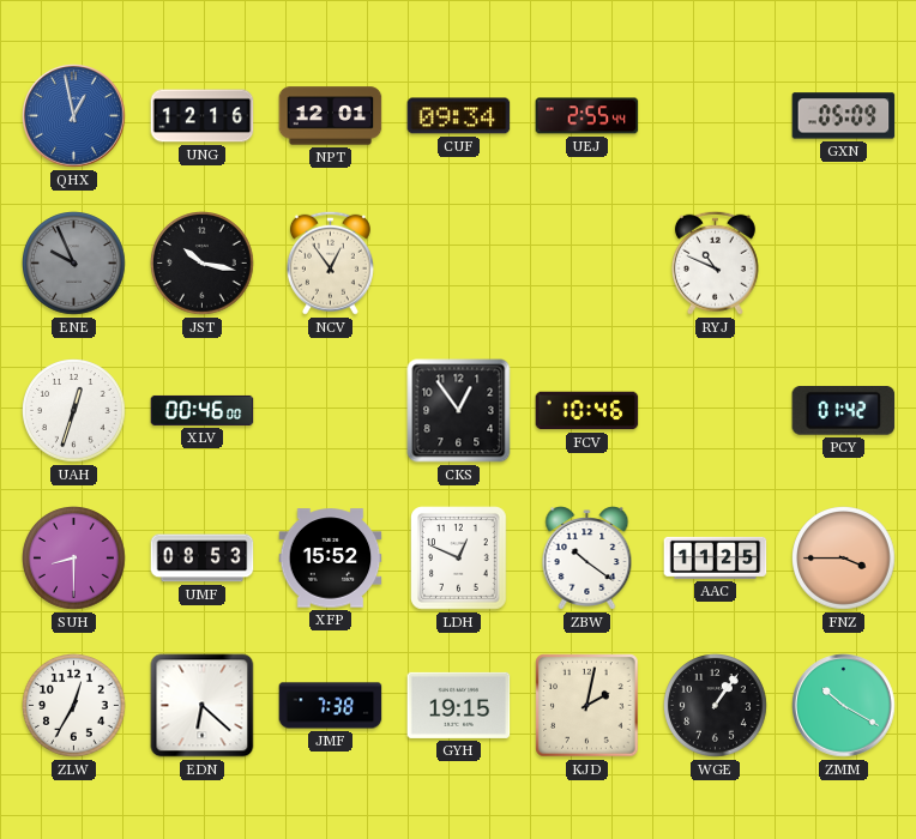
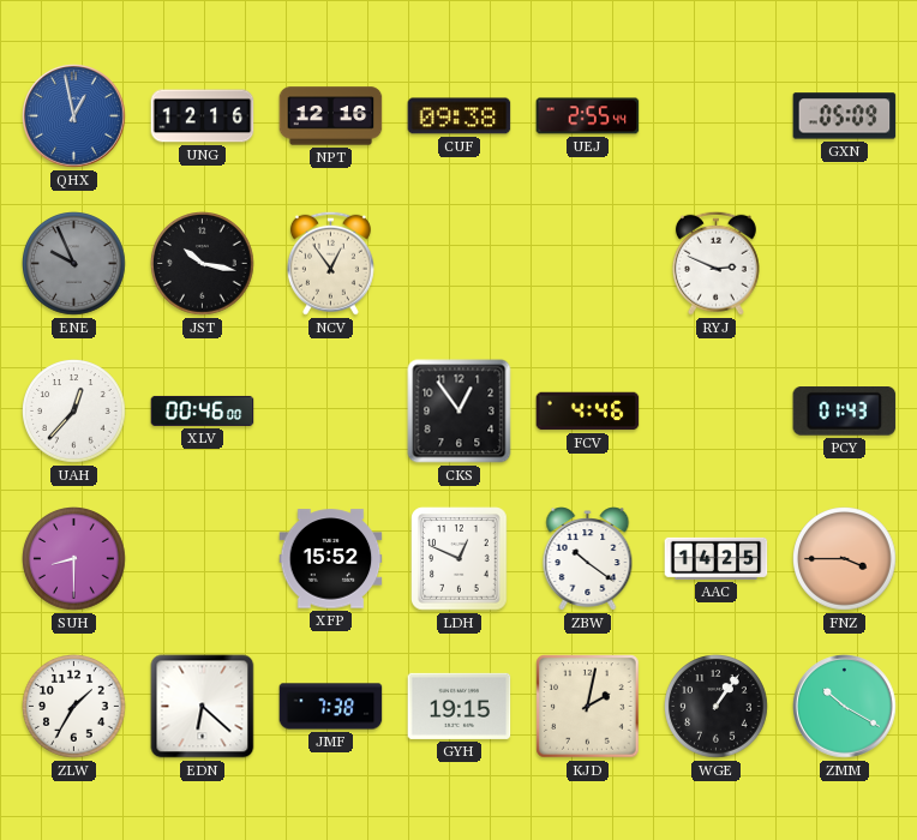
NPT: 12:01 -> 12:16
CUF: 09:34 -> 09:38
RYJ: 10:49 -> 2:49
UAH: 12:33 -> 12:37
FCV: 10:46 -> 4:46
PCY: 01:42 -> 01:43
UMF: 08:53 -> none
AAC: 11:25 -> 14:25
ZLW: 12:35 -> 1:35
